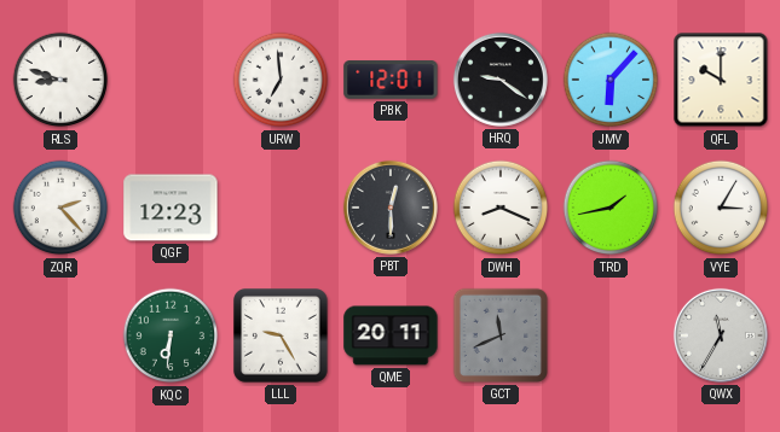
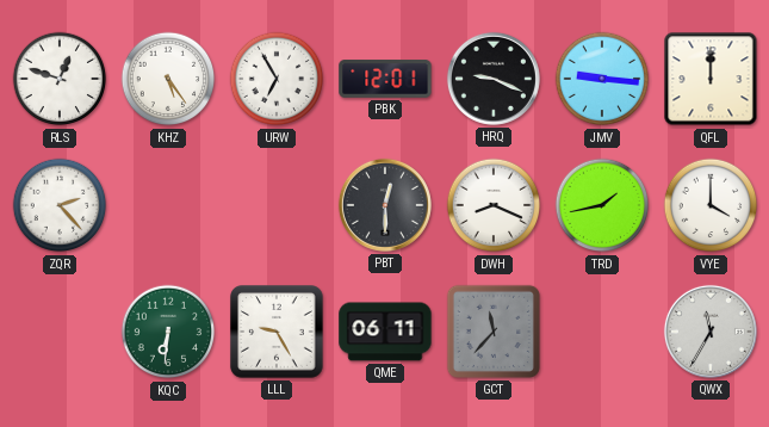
RLS: 8:48 -> 12:48
KHZ: none -> 5:24
URW: 6:59 -> 6:55
HRQ: 9:21 -> 9:19
JMV: 6:07 -> 9:16
QFL: 10:00 -> 12:00
QGF: 12:23 -> none
VYE: 3:05 -> 4:00
QME: 20:11 -> 06:11
GCT: 11:41 -> 11:37
